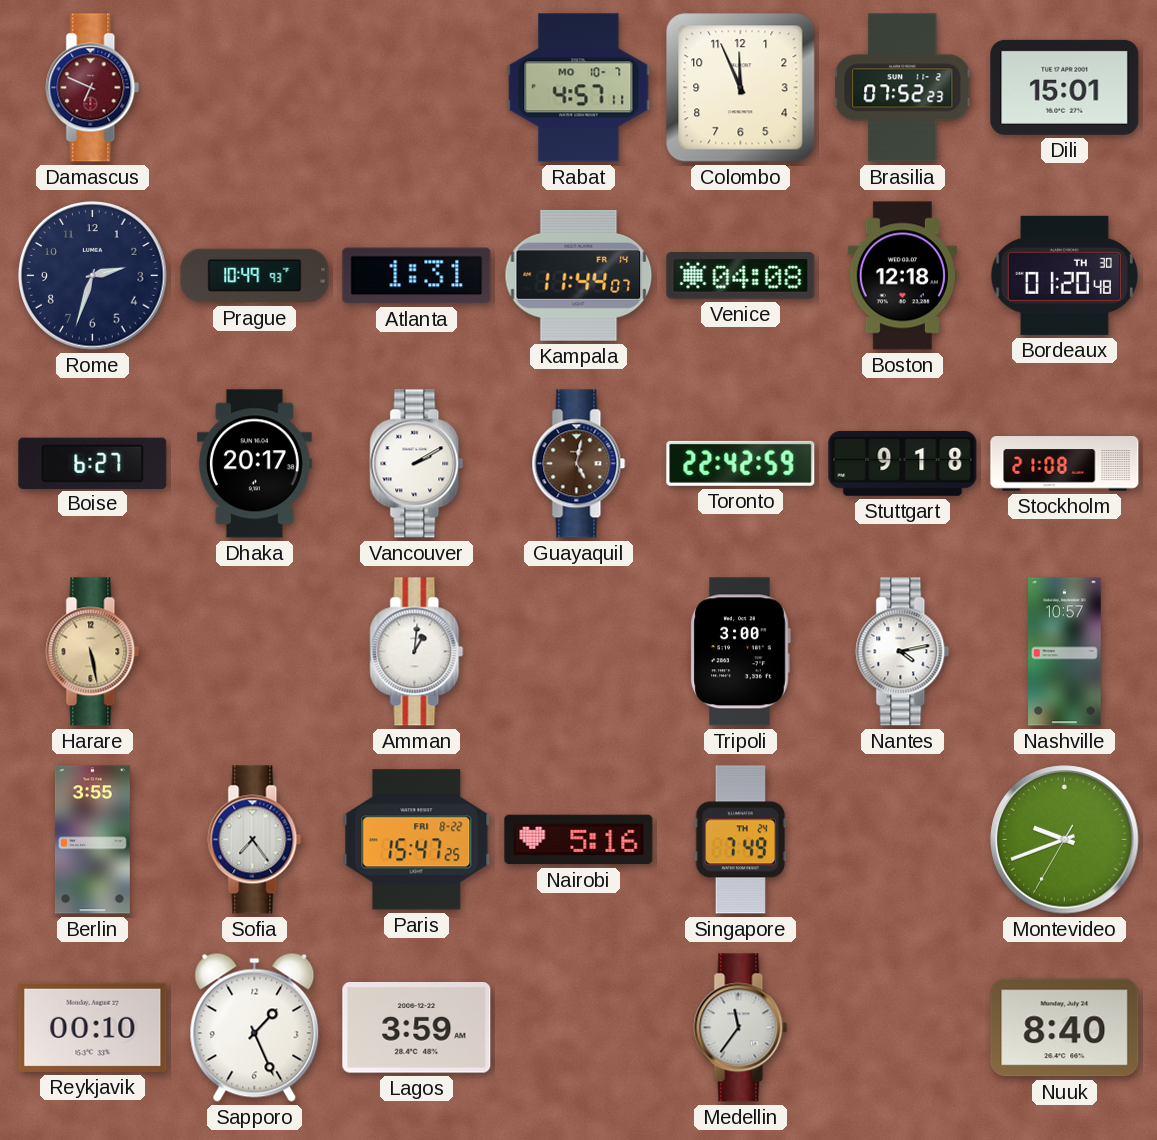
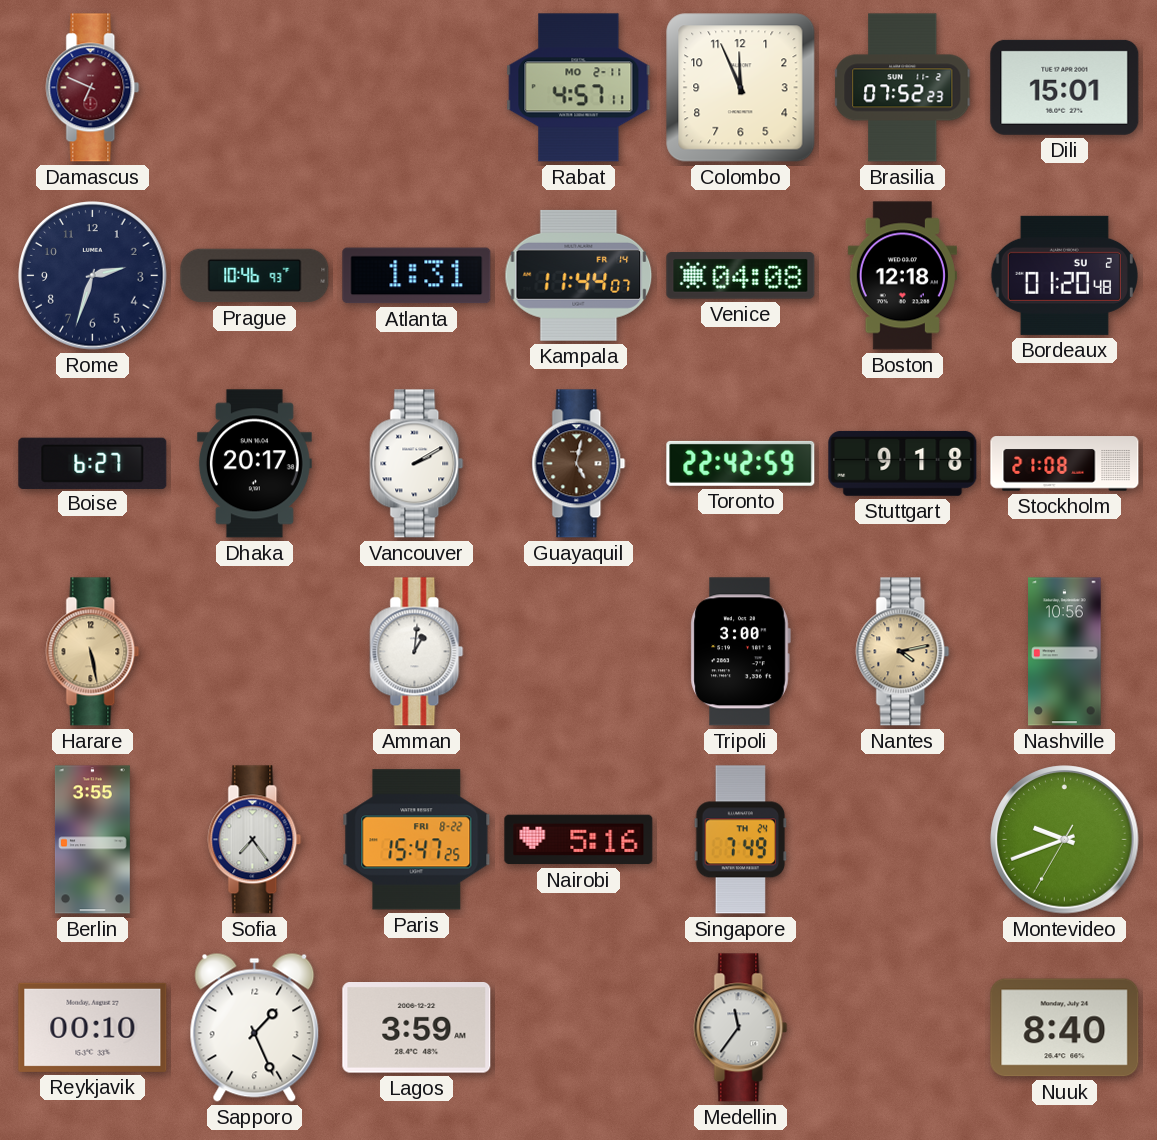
Rabat date: MO 10-7 -> MO 2-11
Prague: 10:49 -> 10:46
Bordeaux date: TH 30 -> SU 2
Nantes dial: white -> champagne
Nashville: 10:57 -> 10:56
